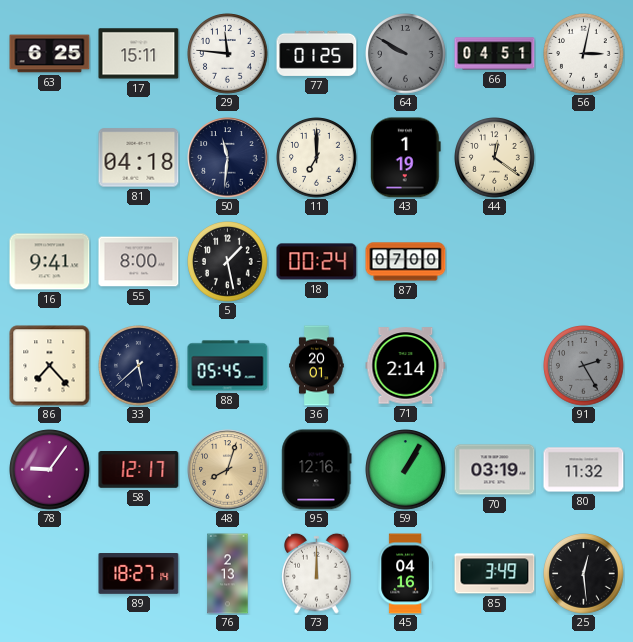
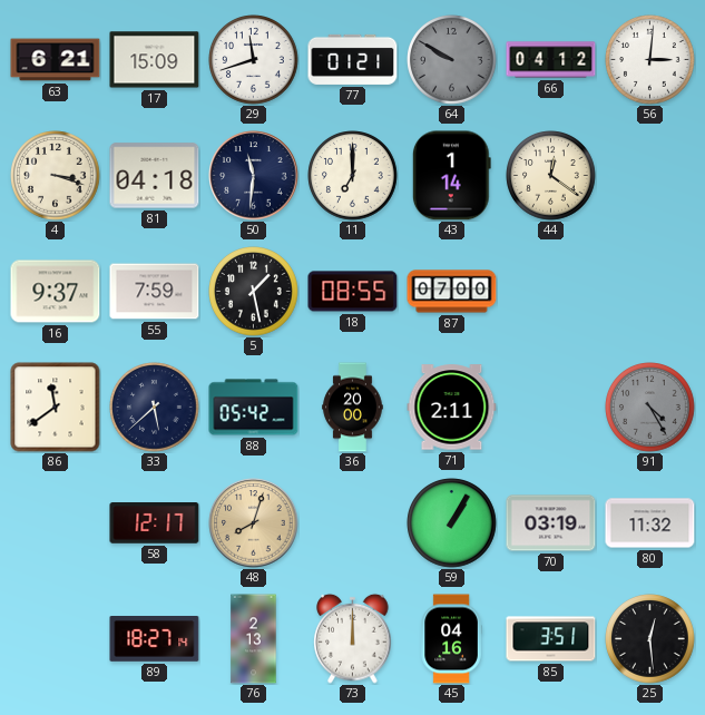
63: 6:25 -> 6:21
17: 15:11 -> 15:09
29: 11:46 -> 11:42
77: 01:25 -> 01:21
66: 04:51 -> 04:12
56: 3:02 -> 3:01
4: none -> 3:18
43: 1:19 -> 1:14
16: 9:41 -> 9:37
55: 8:00 -> 7:59
18: 00:24 -> 08:55
86: 7:23 -> 11:39
88: 05:45 -> 05:42
36: 20:01 -> 20:00
71: 2:14 -> 2:11
91: 2:25 -> 4:25
78: 9:06 -> none
95: 12:16 -> none
85: 3:49 -> 3:51
